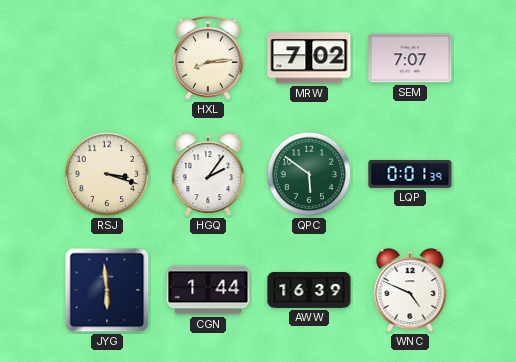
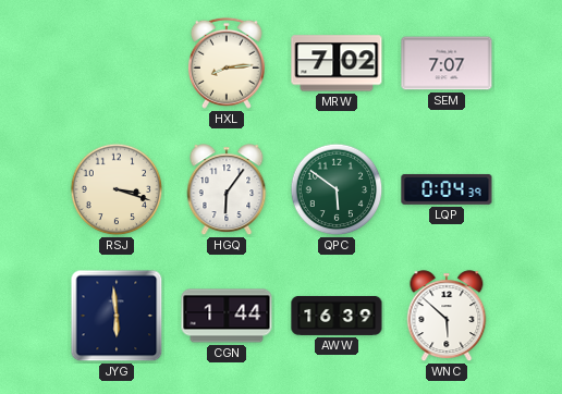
HGQ: 2:06 -> 6:06
LQP: 0:01 -> 0:04
WNC: 4:49 -> 5:52
